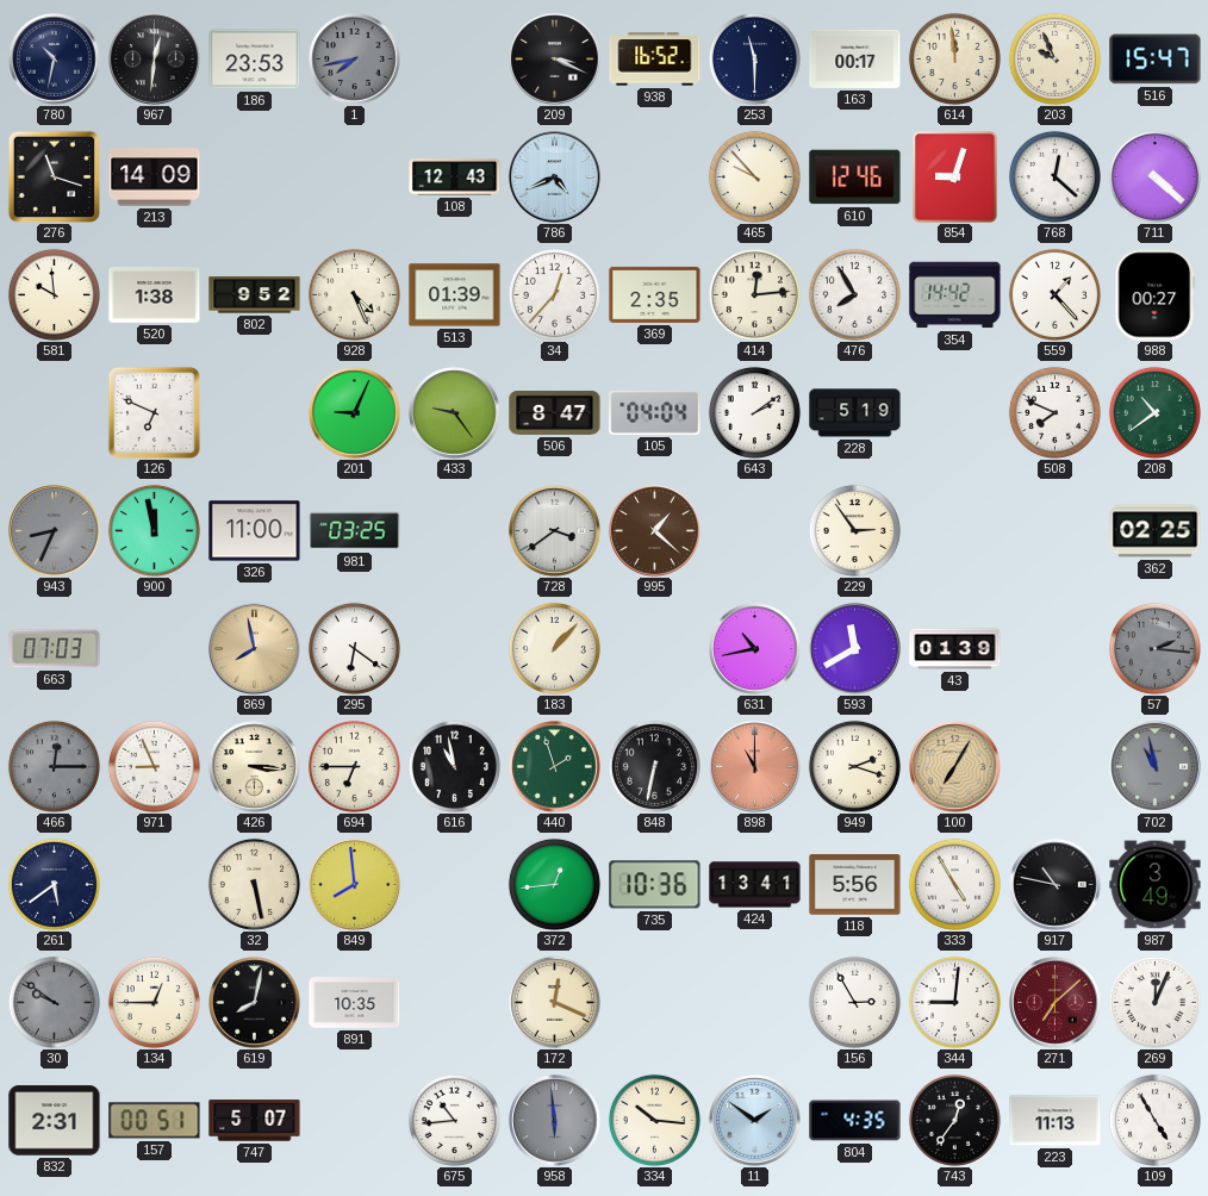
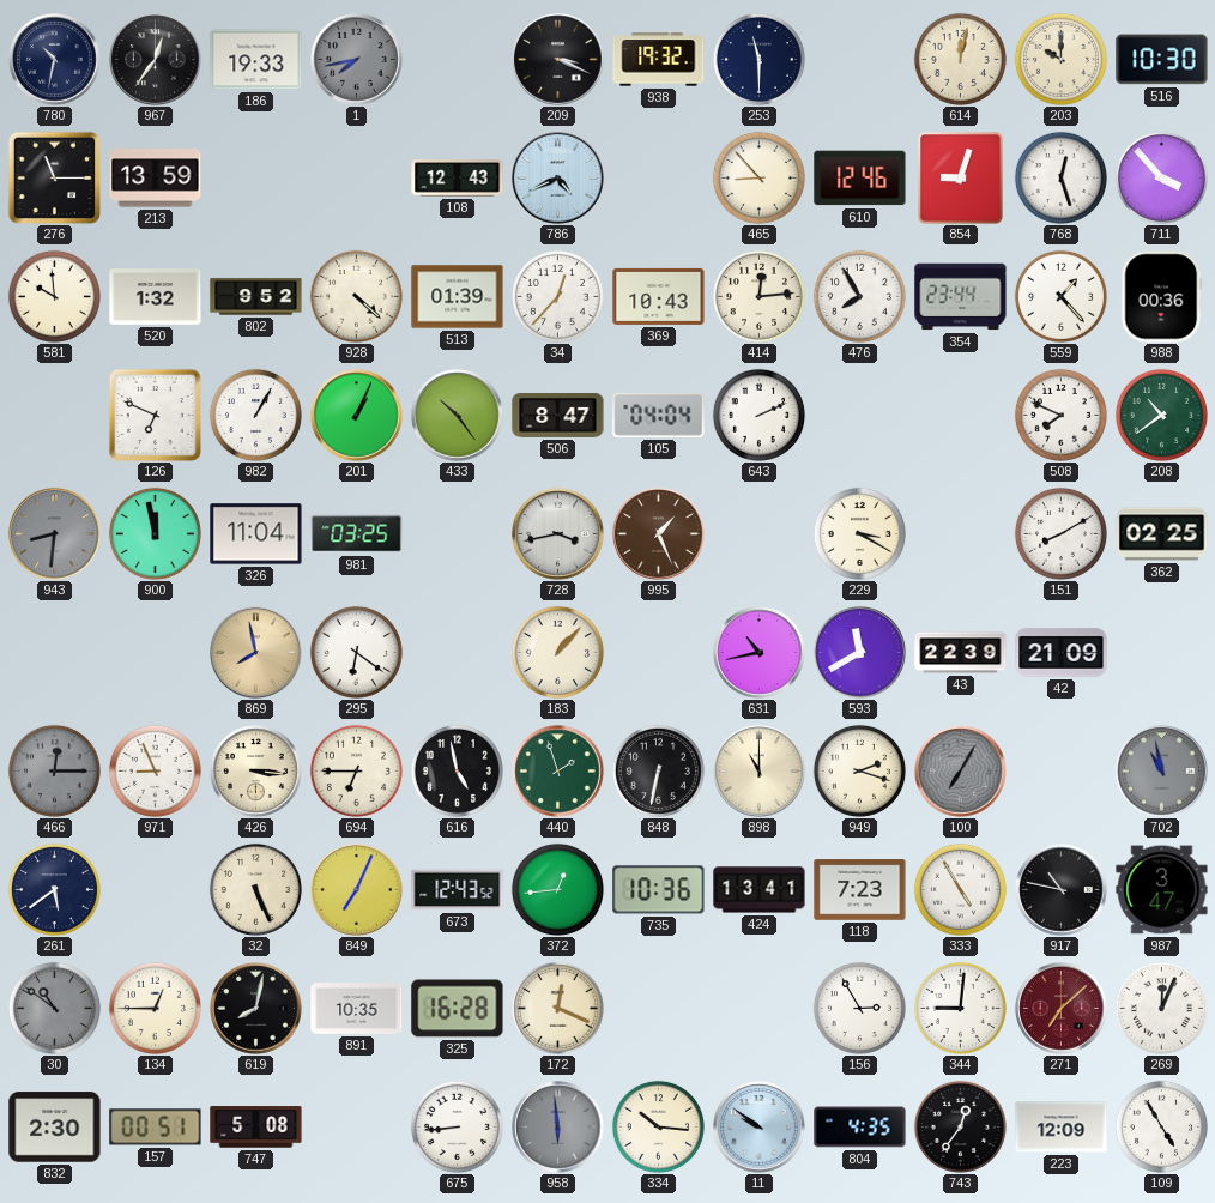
967: 12:31 -> 12:36
186: 23:53 -> 19:33
938: 16:52 -> 19:32
163: 00:17 -> none
614: 11:59 -> 12:02
203: 9:56 -> 10:00
516: 15:47 -> 10:30
276: 11:18 -> 11:15
213: 14:09 -> 13:59
465: 9:53 -> 8:53
768: 12:22 -> 12:27
711: 4:22 -> 3:53
520: 1:38 -> 1:32
928: 4:26 -> 4:22
369: 2:35 -> 10:43
354: 14:42 -> 23:44
988: 00:27 -> 00:36
982: none -> 1:05
201: 9:04 -> 1:04
433: 9:24 -> 10:24
643: 2:09 -> 2:11
228: 5:19 -> none
943: 8:34 -> 8:31
326: 11:00 -> 11:04
728: 3:39 -> 3:43
995: 1:22 -> 1:26
229: 2:54 -> 3:20
151: none -> 8:10
663: 07:03 -> none
43: 01:39 -> 22:39
42: none -> 21:09
57: 2:16 -> none
616: 10:58 -> 4:58
898 dial: salmon -> cream
100 dial: champagne -> grey
32: 5:28 -> 5:26
849: 7:59 -> 7:04
673: none -> 12:43
118: 5:56 -> 7:23
987: 3:49 -> 3:47
30: 9:51 -> 10:51
325: none -> 16:28
832: 2:31 -> 2:30
747: 5:07 -> 5:08
675: 10:44 -> 8:44
11: 1:51 -> 9:51
223: 11:13 -> 12:09
